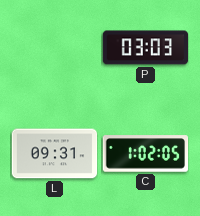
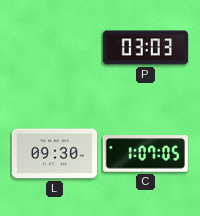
L: 09:31 -> 09:30
C: 1:02 -> 1:07
